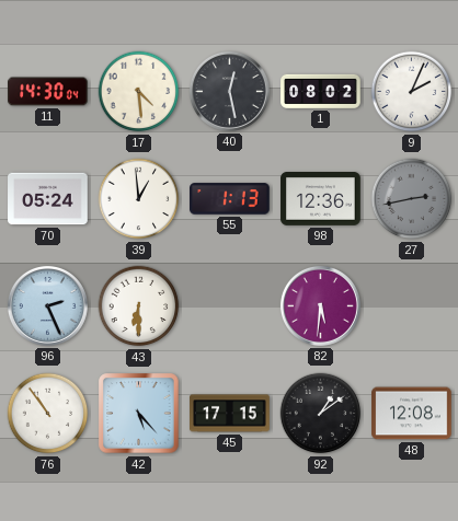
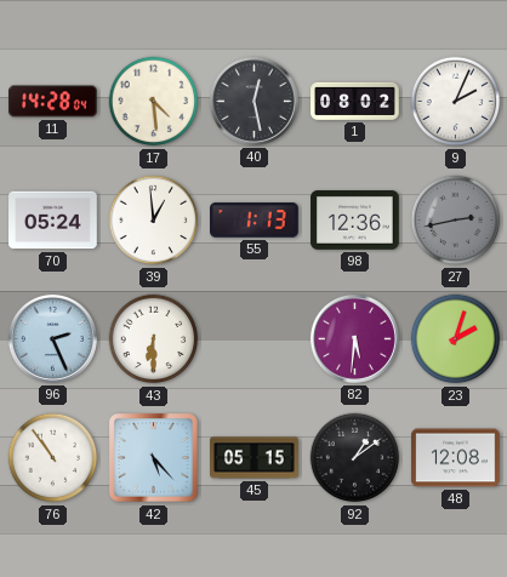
11: 14:30 -> 14:28
23: none -> 2:03
45: 17:15 -> 05:15
